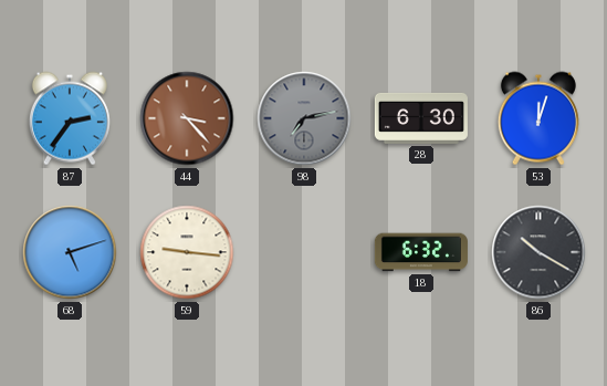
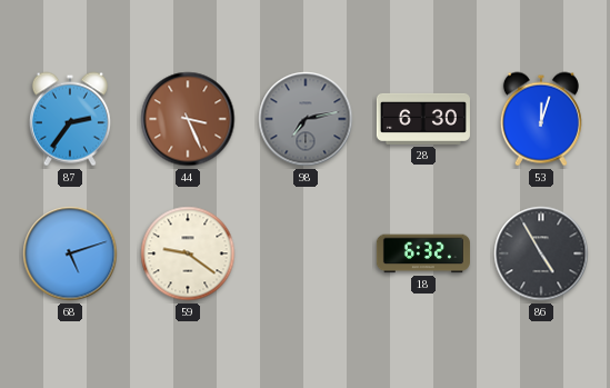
44: 3:23 -> 3:26
59: 9:16 -> 9:21
86: 10:20 -> 4:55
